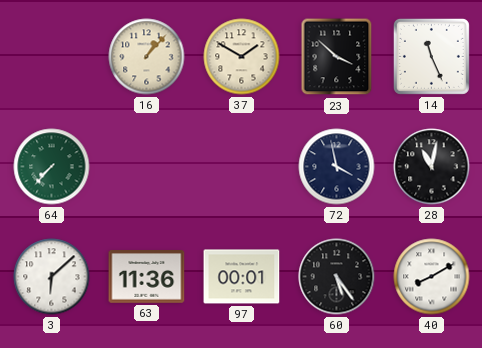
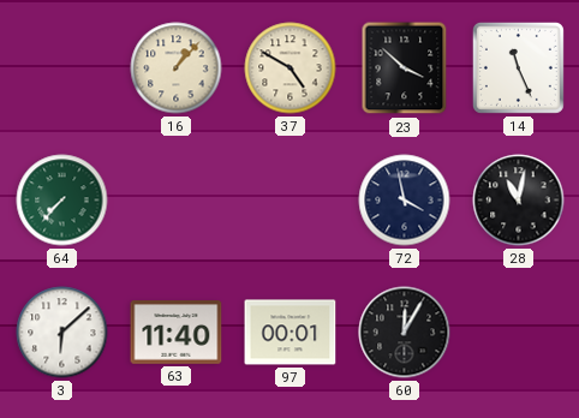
37: 1:50 -> 4:50
63: 11:36 -> 11:40
60: 5:24 -> 12:05
40: 8:10 -> none
